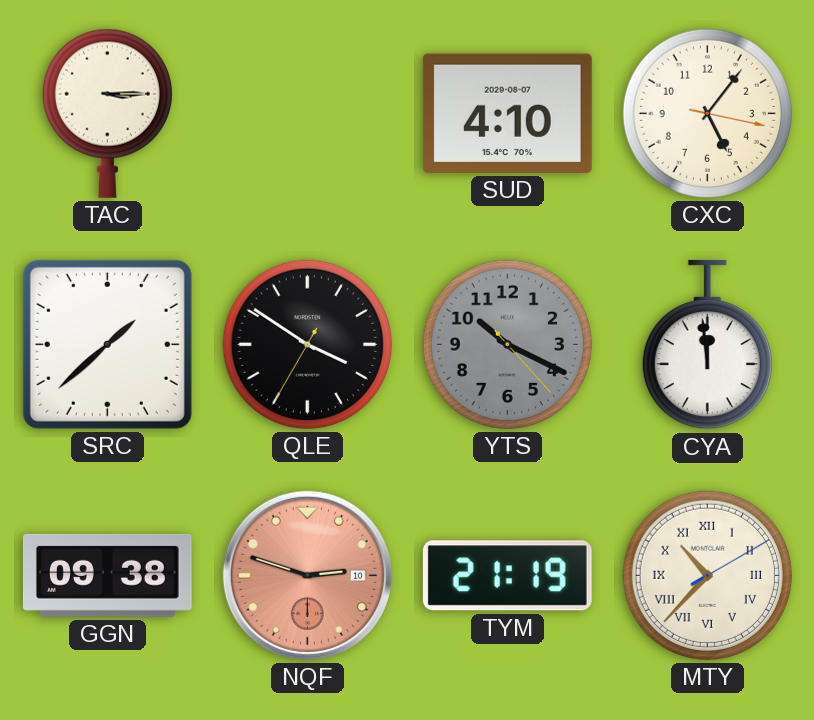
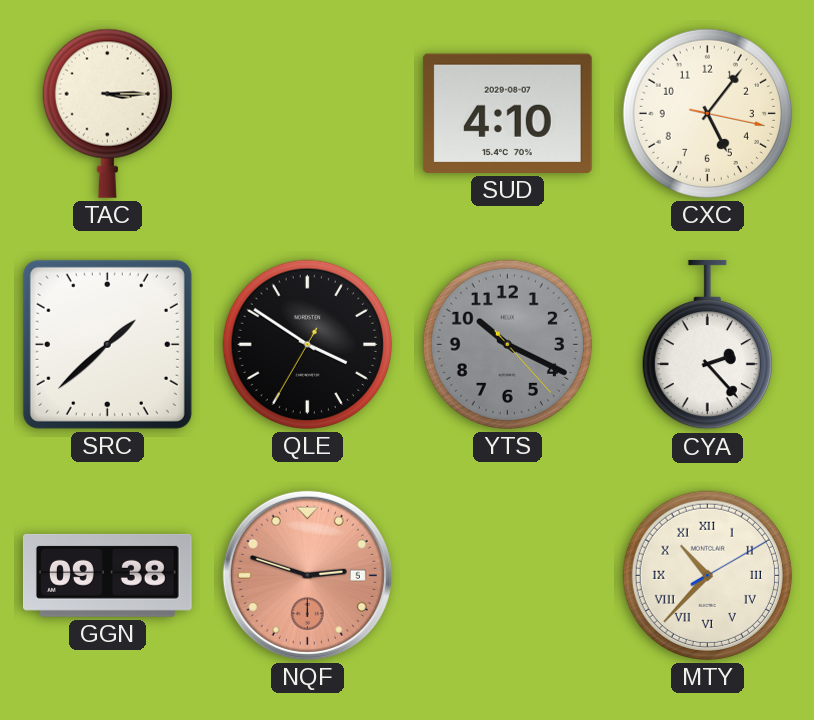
CYA: 11:59 -> 2:23
NQF date: 10 -> 5
TYM: 21:19 -> none
